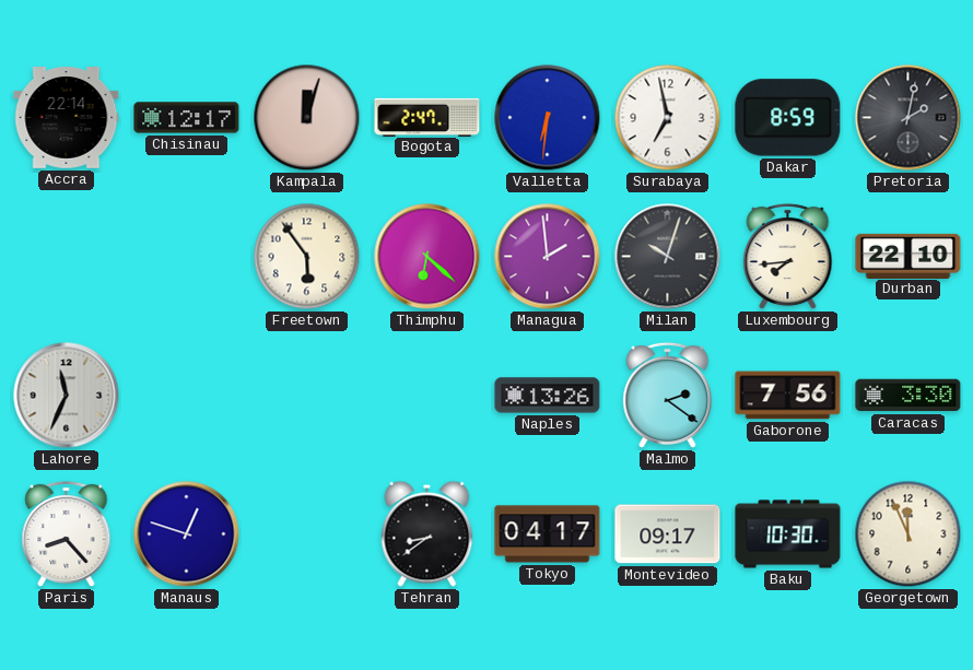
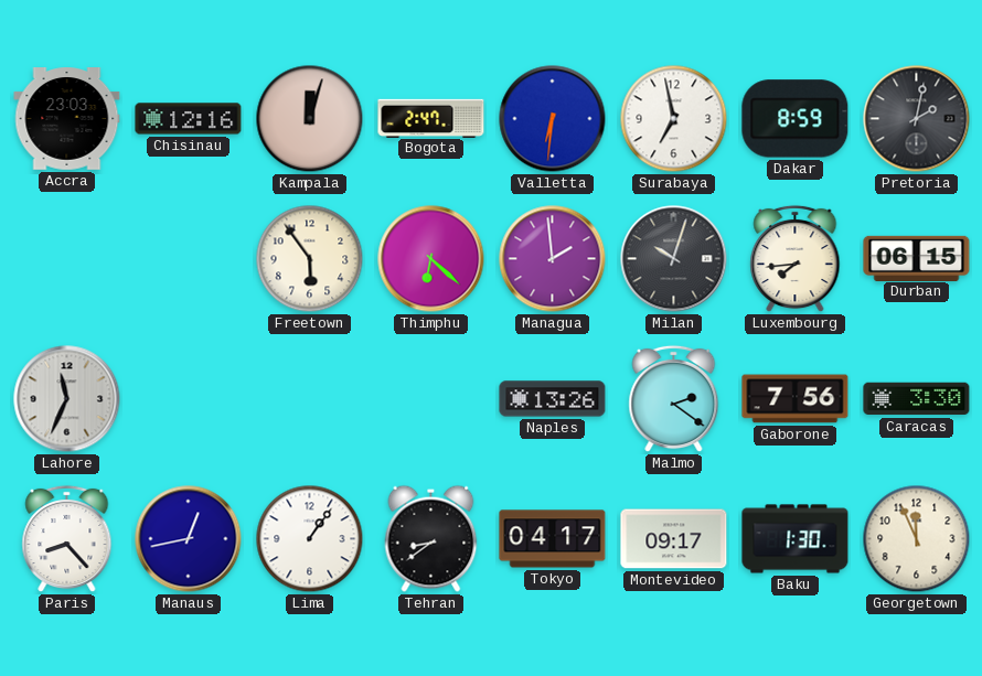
Accra: 22:14 -> 23:03
Chisinau: 12:17 -> 12:16
Durban: 22:10 -> 06:15
Manaus: 12:48 -> 12:43
Lima: none -> 1:06
Baku: 10:30 -> 1:30
